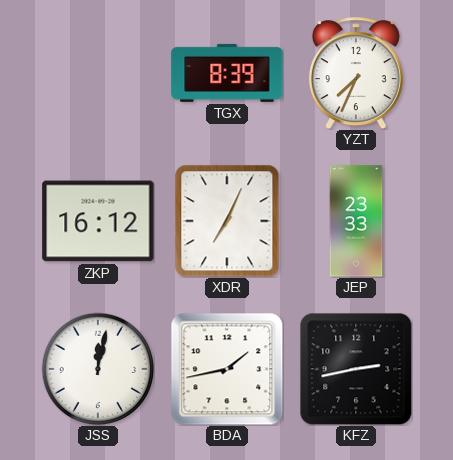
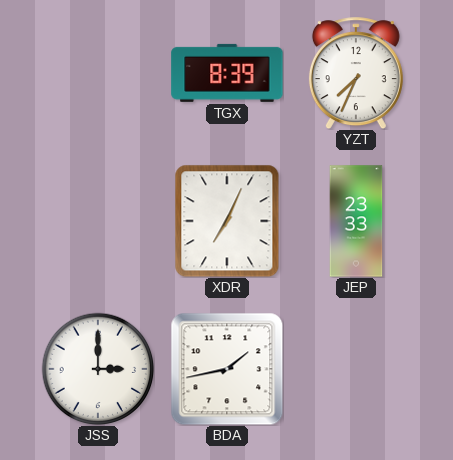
ZKP: 16:12 -> none
JSS: 12:02 -> 3:00
KFZ: 2:43 -> none
